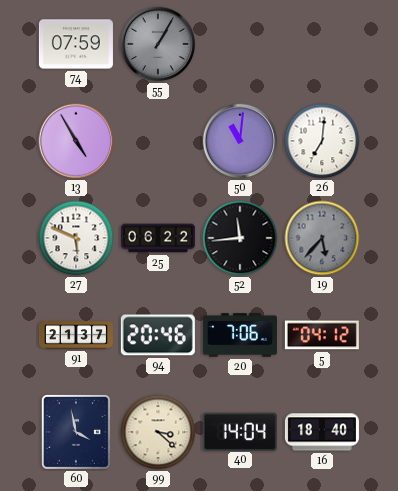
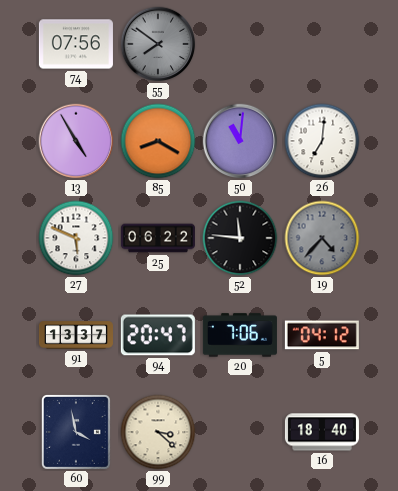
74: 07:59 -> 07:56
55: 1:05 -> 7:51
85: none -> 8:20
52: 11:44 -> 11:46
19: 5:37 -> 4:37
91: 21:37 -> 13:37
94: 20:46 -> 20:47
40: 14:04 -> none
